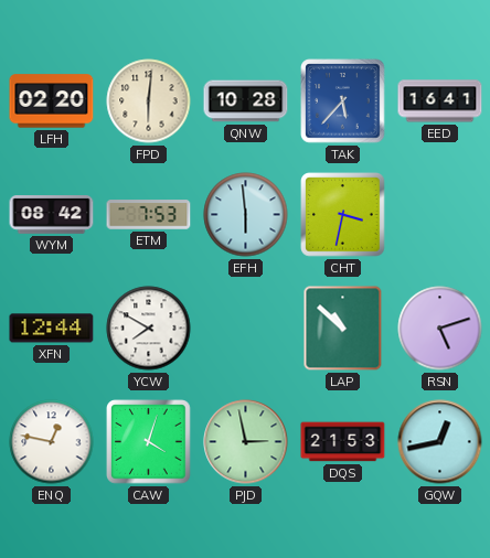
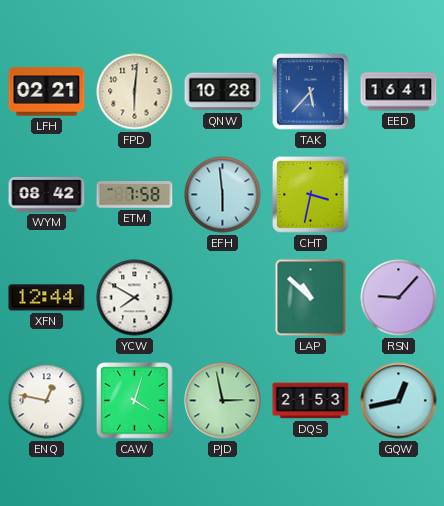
LFH: 02:20 -> 02:21
ETM: 7:53 -> 7:58
RSN: 5:12 -> 9:07
